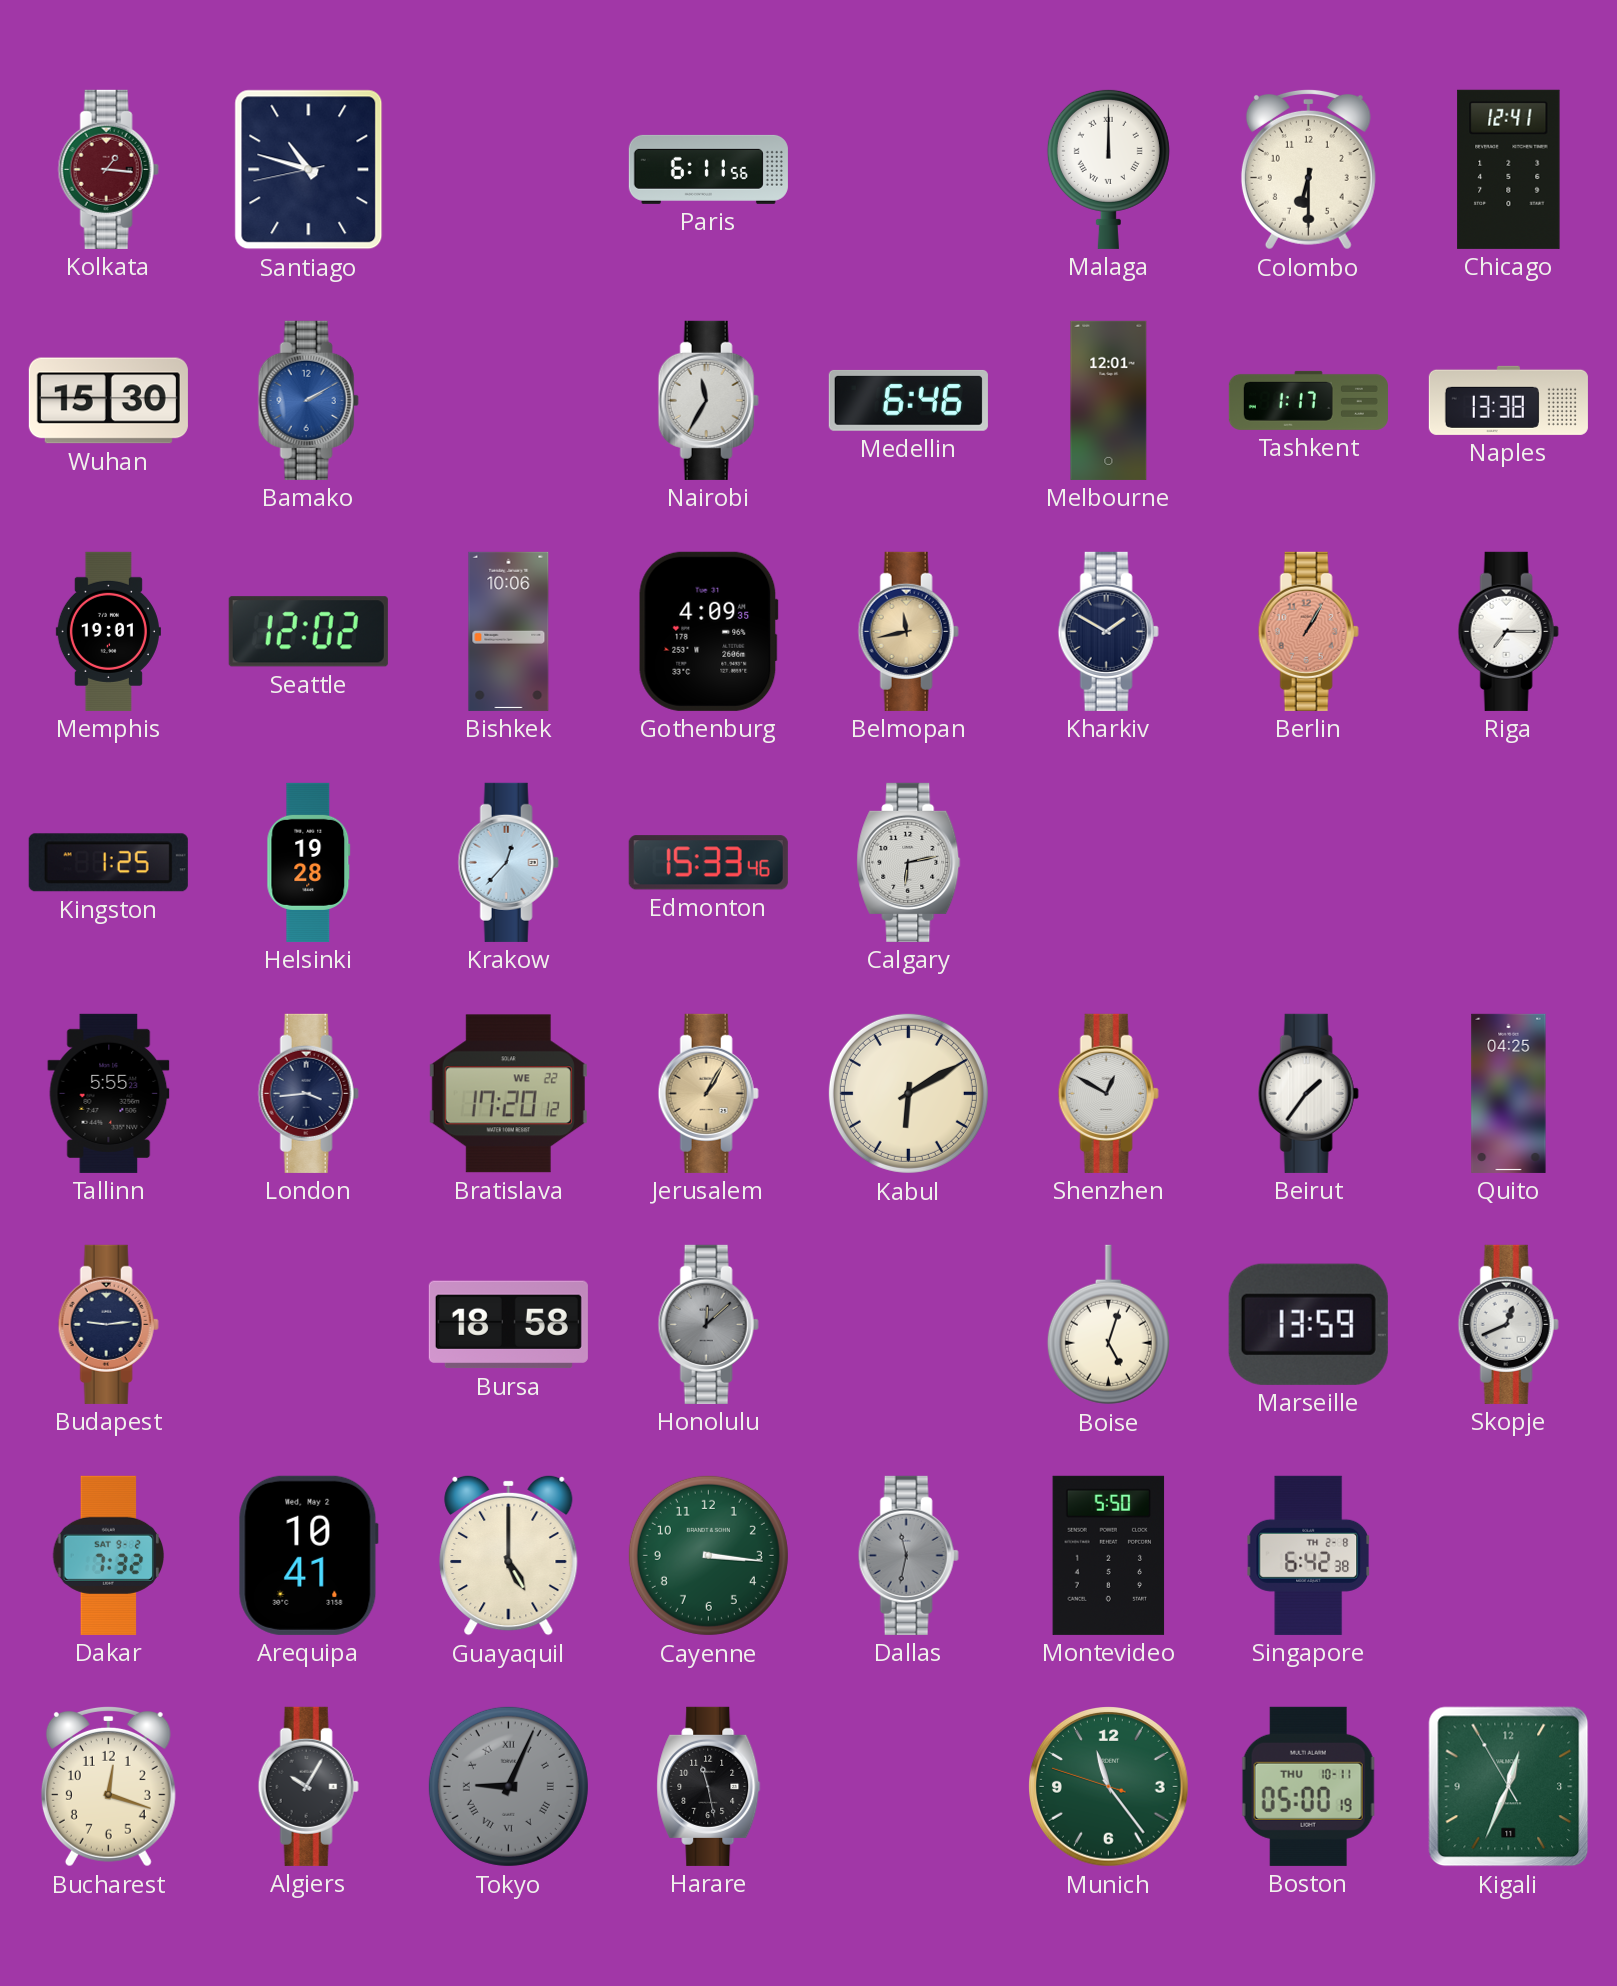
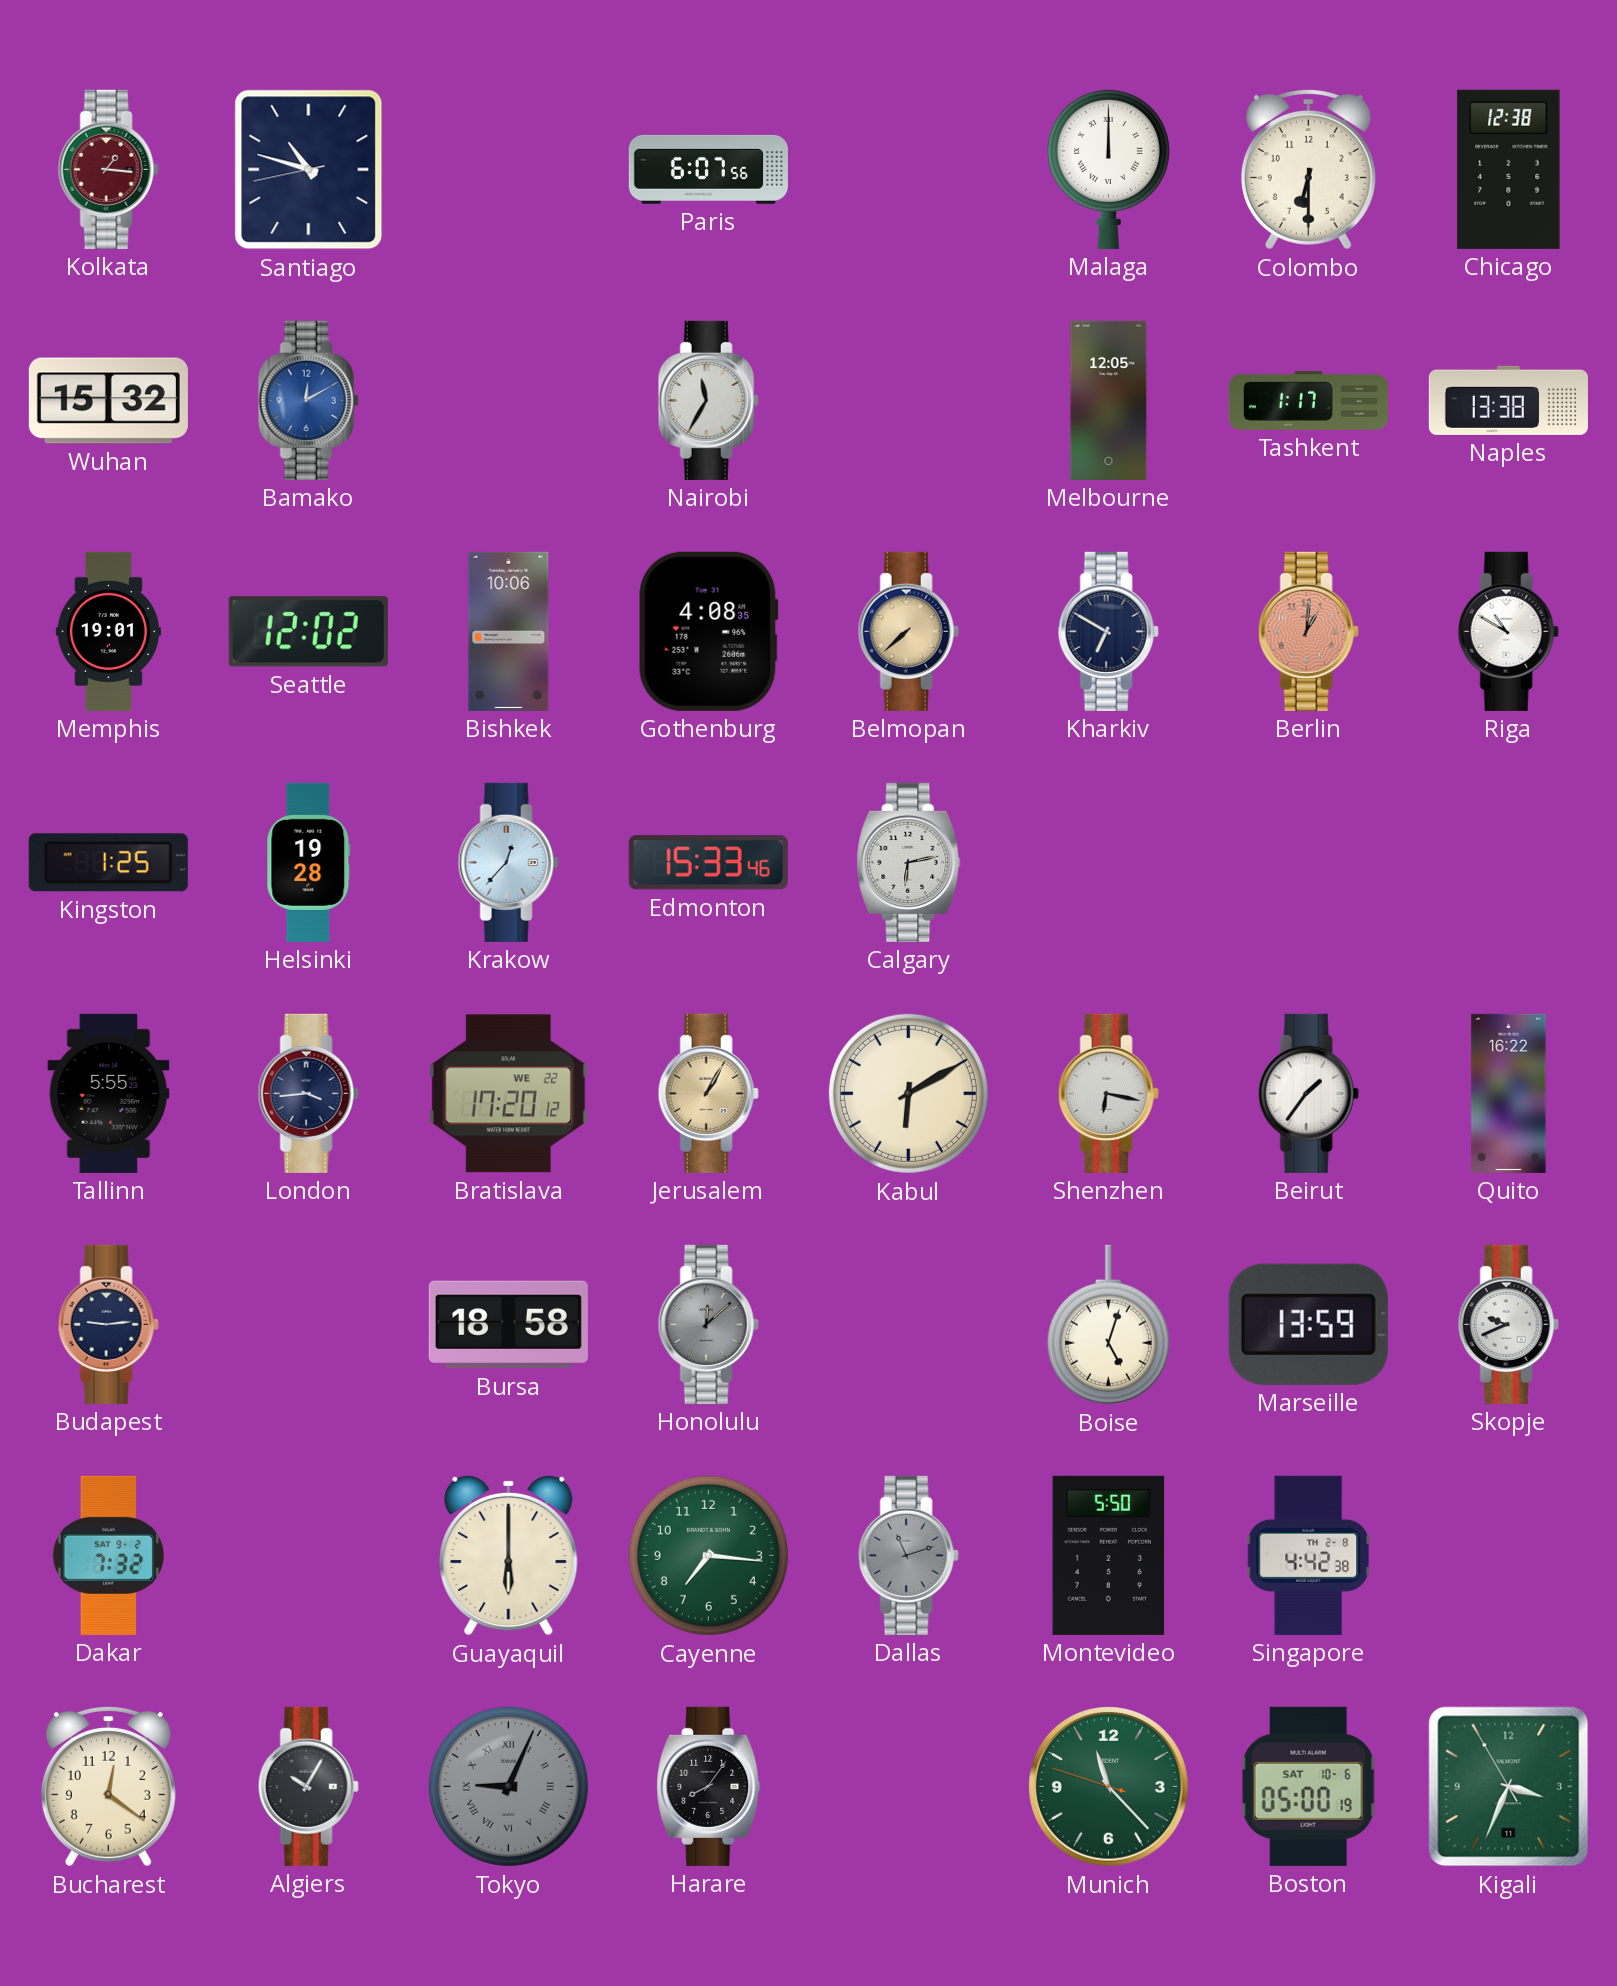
Paris: 6:11 -> 6:07
Chicago: 12:41 -> 12:38
Wuhan: 15:30 -> 15:32
Bamako: 2:10 -> 12:10
Medellin: 6:46 -> none
Melbourne: 12:01 -> 12:05
Gothenburg: 4:09 -> 4:08
Belmopan: 11:43 -> 7:38
Kharkiv: 1:50 -> 6:50
Berlin: 1:05 -> 1:01
Riga: 7:15 -> 10:50
Shenzhen: 12:50 -> 6:17
Quito: 04:25 -> 16:22
Skopje: 12:41 -> 9:41
Arequipa: 10:41 -> none
Guayaquil: 5:00 -> 6:00
Cayenne: 3:16 -> 7:16
Dallas: 11:32 -> 11:12
Singapore: 6:42 -> 4:42
Bucharest: 12:18 -> 12:21
Harare: 11:28 -> 8:06
Munich: 11:23 -> 11:22
Boston date: THU 10-11 -> SAT 10-6
Kigali: 12:33 -> 3:33
